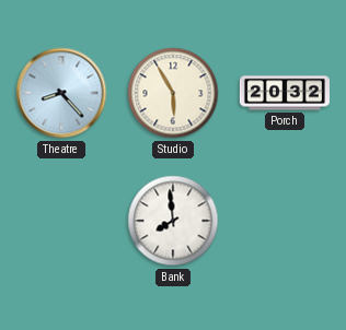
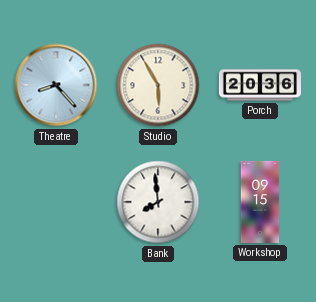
Porch: 20:32 -> 20:36
Workshop: none -> 09:15
